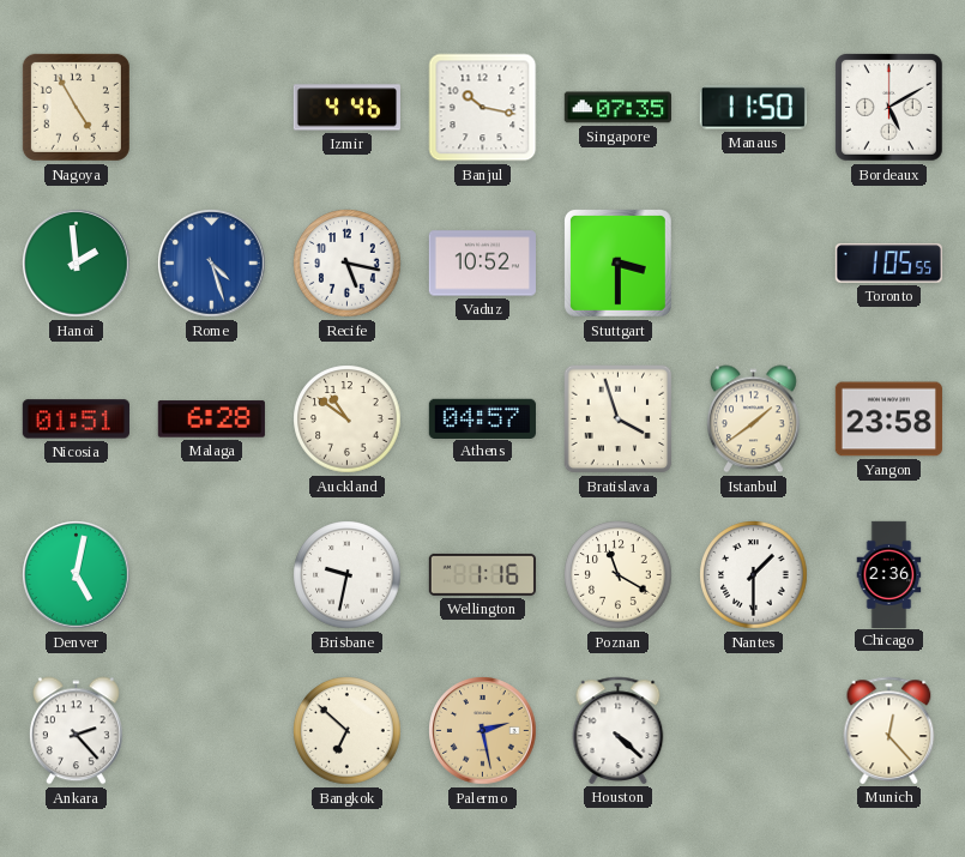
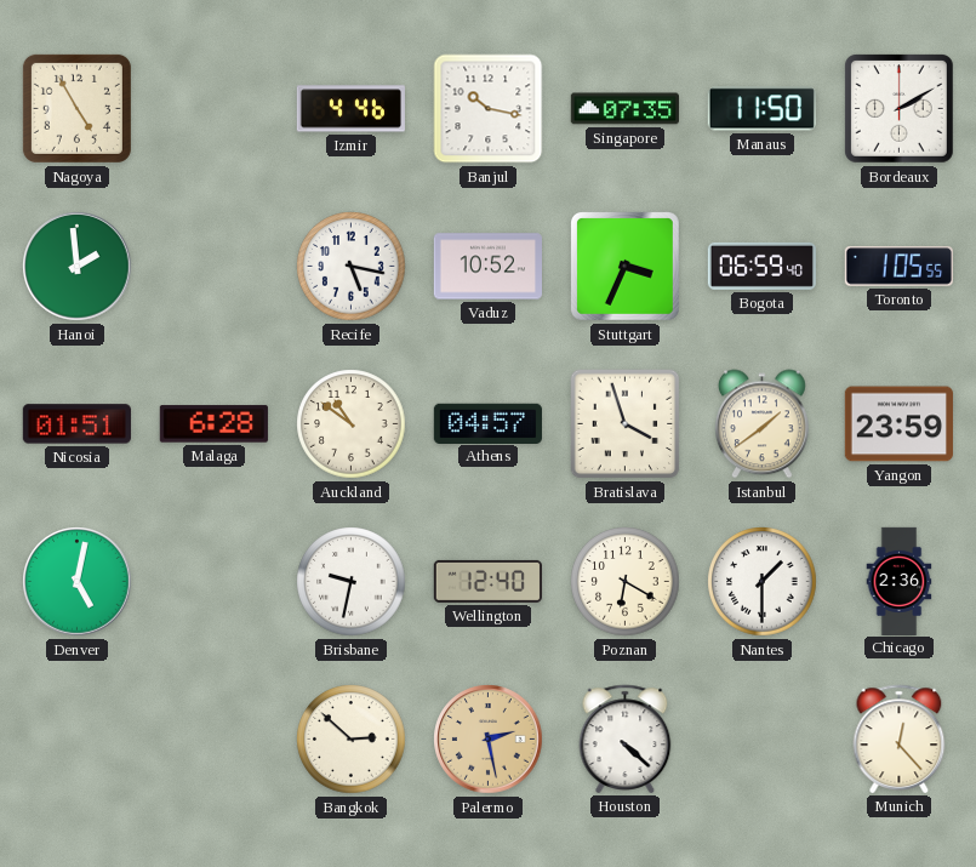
Bordeaux: 5:10 -> 2:10
Rome: 4:27 -> none
Stuttgart: 3:30 -> 3:34
Bogota: none -> 06:59
Yangon: 23:58 -> 23:59
Wellington: 1:16 -> 12:40
Poznan: 11:20 -> 6:20
Ankara: 2:23 -> none
Bangkok: 6:52 -> 2:52
